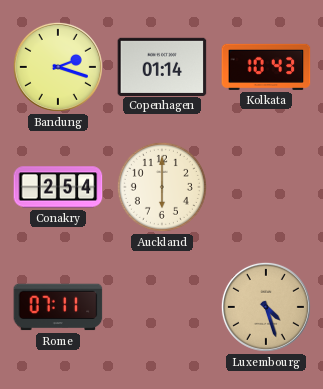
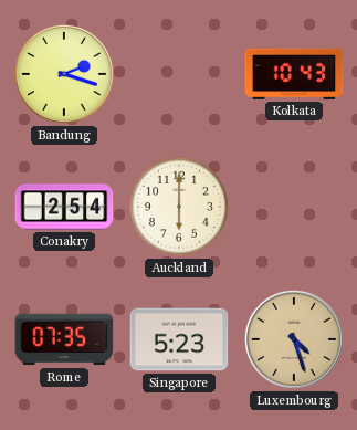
Copenhagen: 01:14 -> none
Rome: 07:11 -> 07:35
Singapore: none -> 5:23
